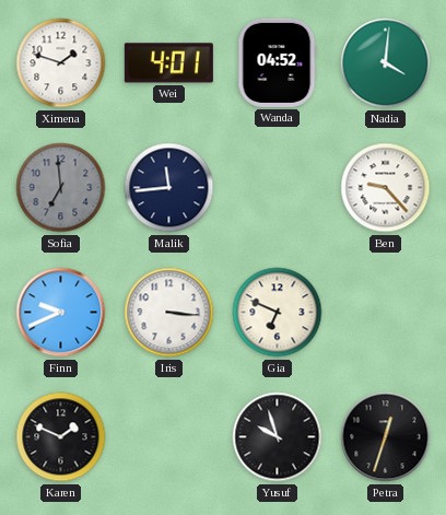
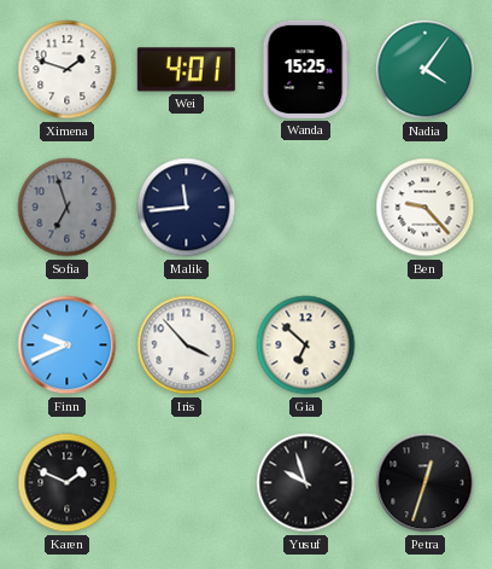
Wanda: 04:52 -> 15:25
Nadia: 4:01 -> 4:06
Sofia: 6:59 -> 6:57
Iris: 3:16 -> 3:53
Gia: 6:49 -> 6:52
